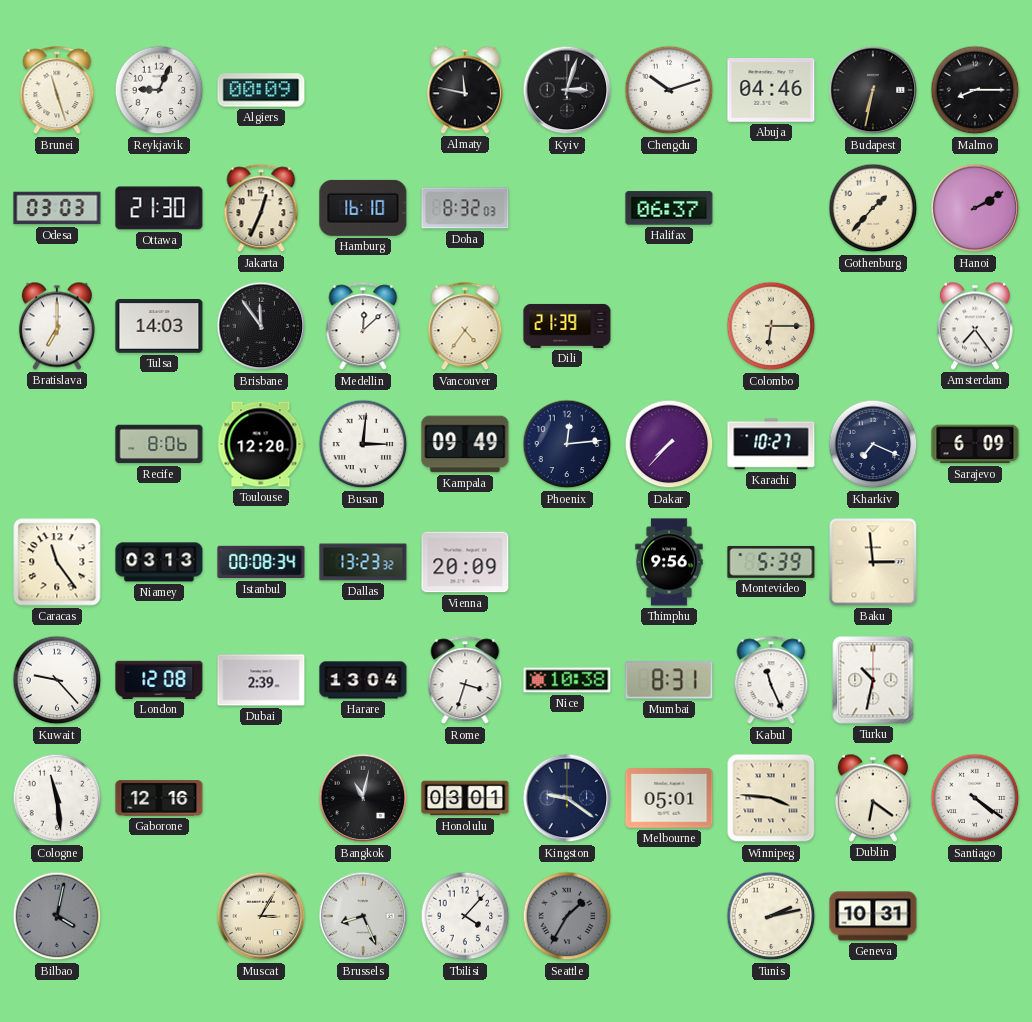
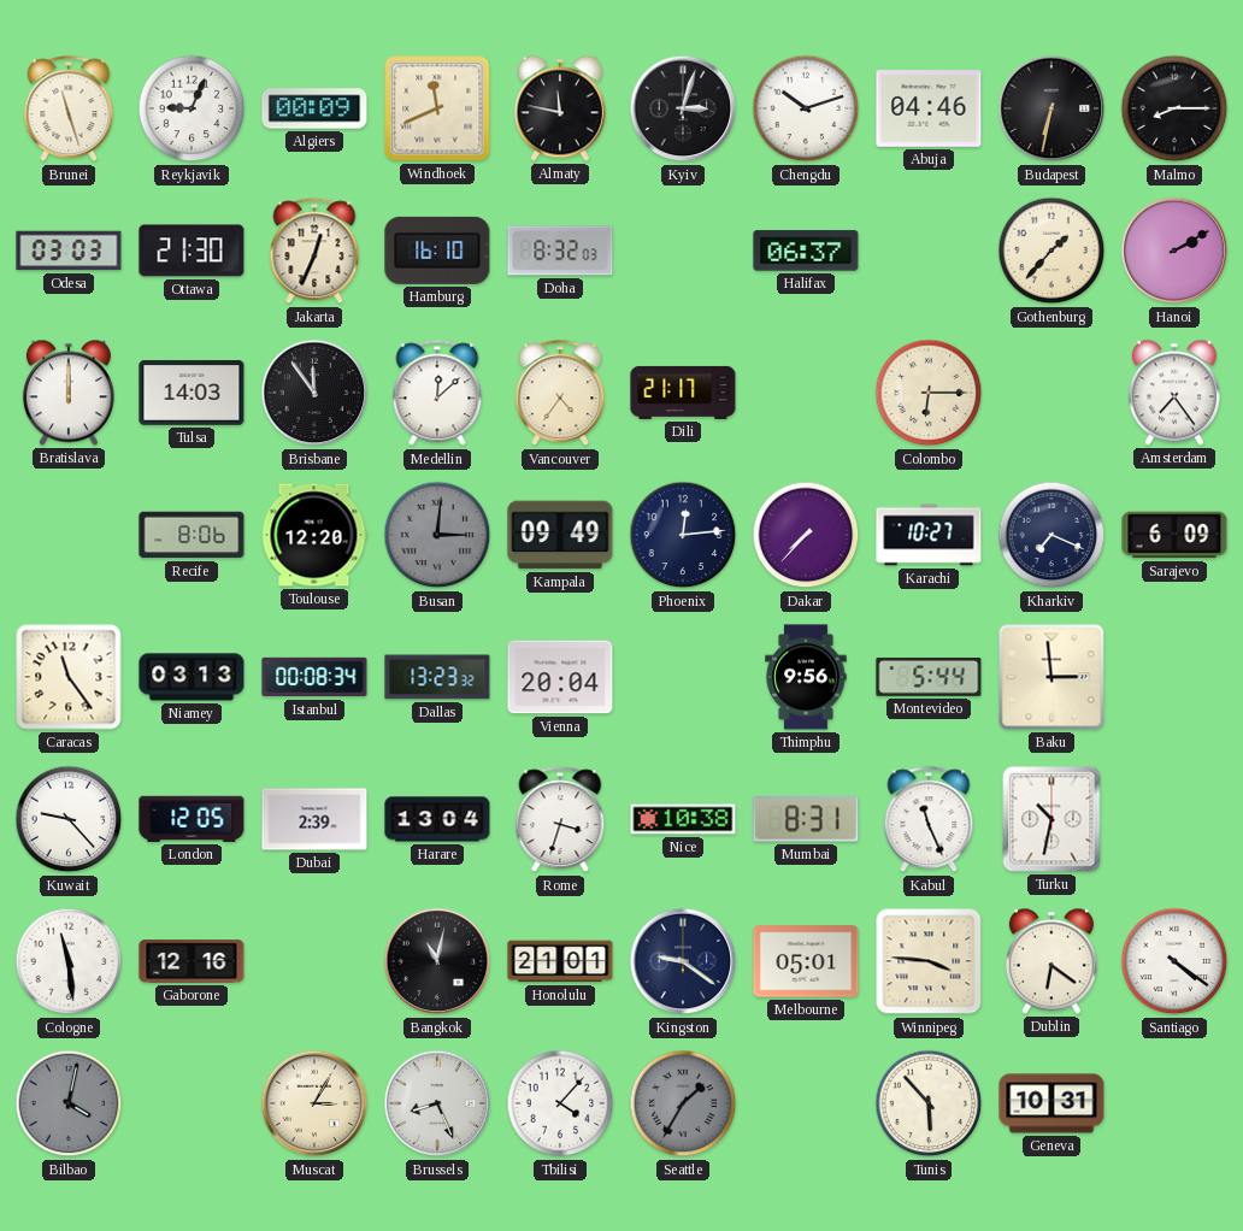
Windhoek: none -> 11:41
Bratislava: 7:00 -> 12:00
Dili: 21:39 -> 21:17
Busan dial: white -> grey
Vienna: 20:09 -> 20:04
Montevideo: 5:39 -> 5:44
London: 12:08 -> 12:05
Honolulu: 03:01 -> 21:01
Tunis: 2:13 -> 5:53
